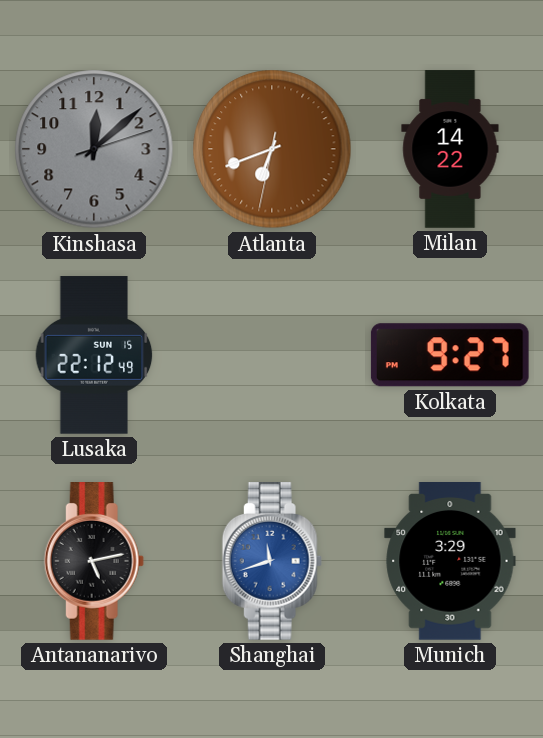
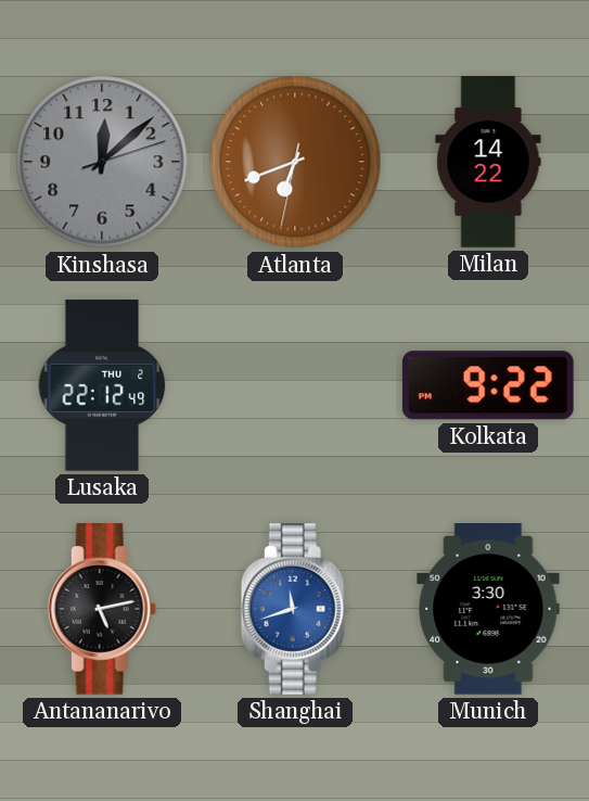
Lusaka date: SUN 15 -> THU 2
Kolkata: 9:27 -> 9:22
Munich: 3:29 -> 3:30
